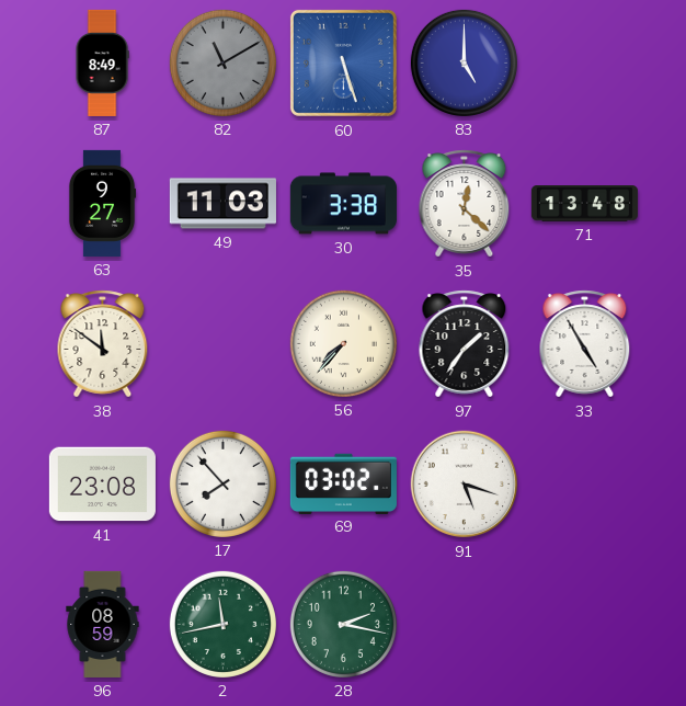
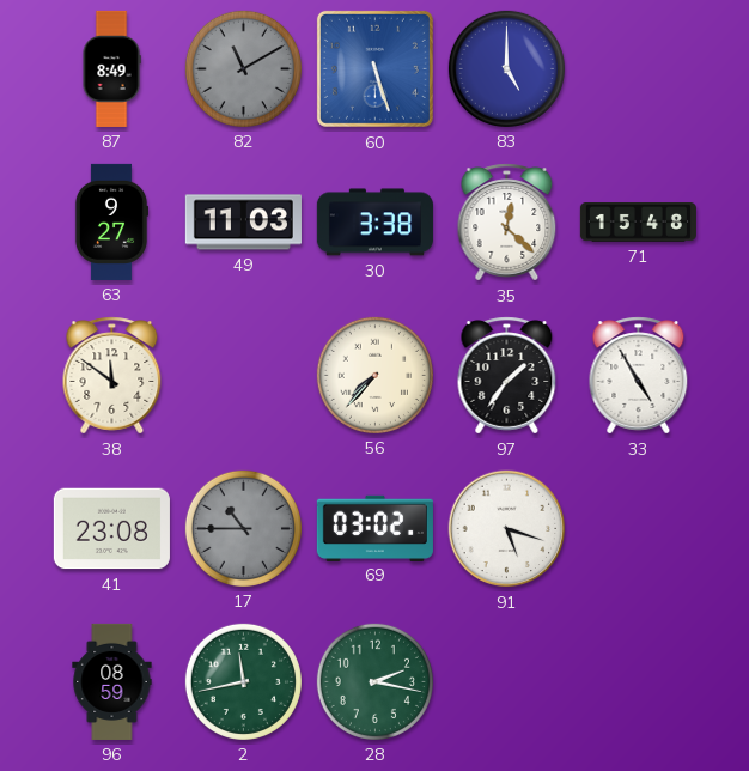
71: 13:48 -> 15:48
17: 7:53 -> 10:45
17 dial: white -> grey
